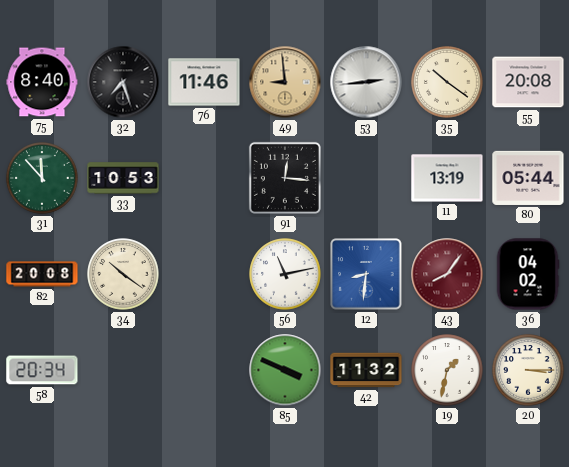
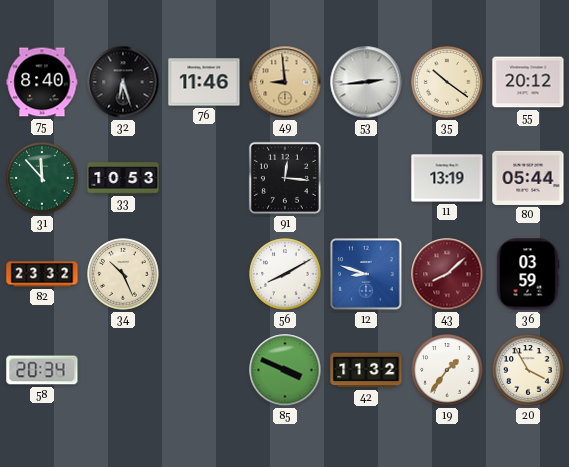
32: 7:27 -> 6:27
55: 20:08 -> 20:12
82: 20:08 -> 23:32
34: 10:21 -> 10:26
56: 11:13 -> 8:10
12: 8:31 -> 8:48
43: 8:06 -> 8:08
36: 04:02 -> 03:59
19: 1:32 -> 1:36
20: 3:15 -> 3:55
